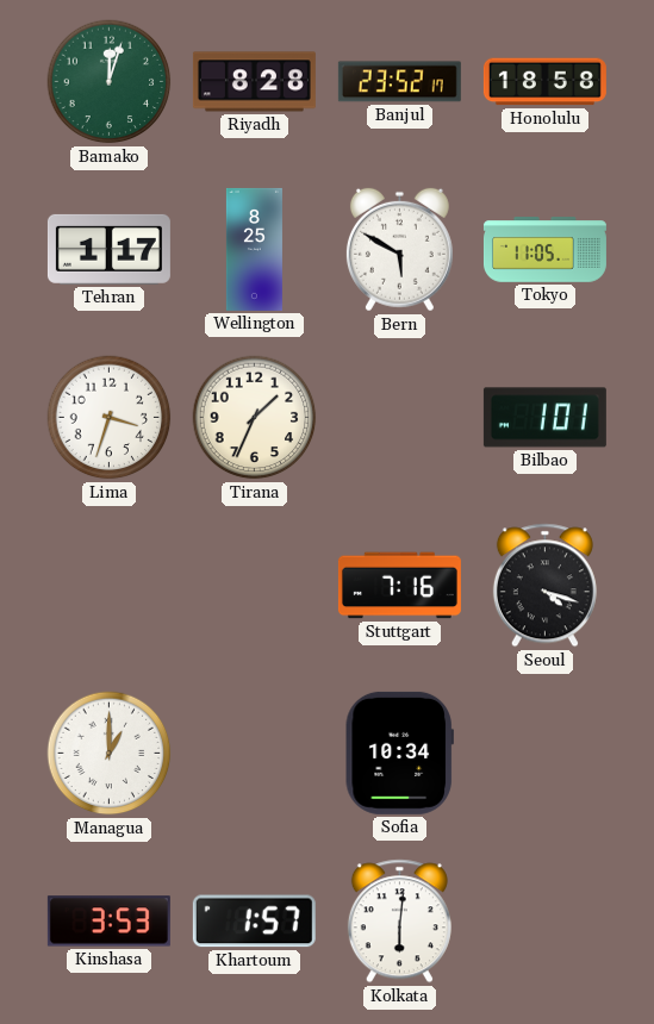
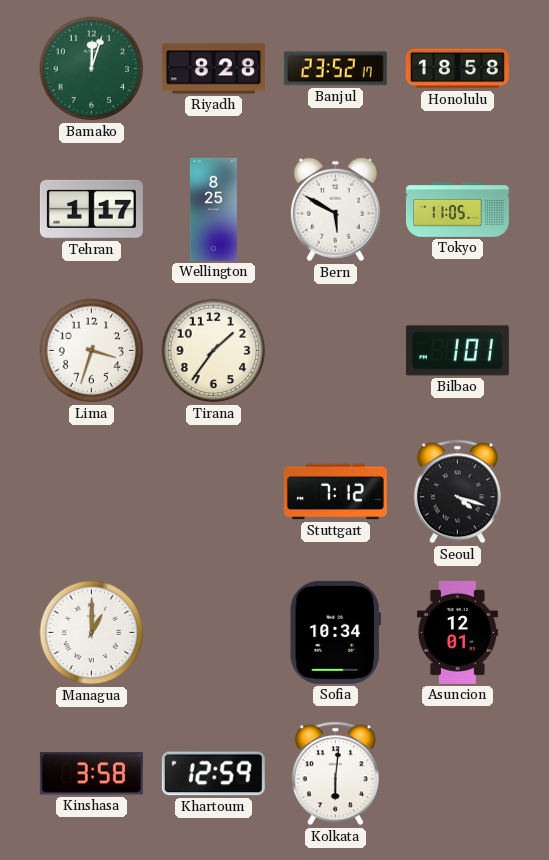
Tirana: 1:34 -> 1:36
Stuttgart: 7:16 -> 7:12
Asuncion: none -> 12:01
Kinshasa: 3:53 -> 3:58
Khartoum: 1:57 -> 12:59
